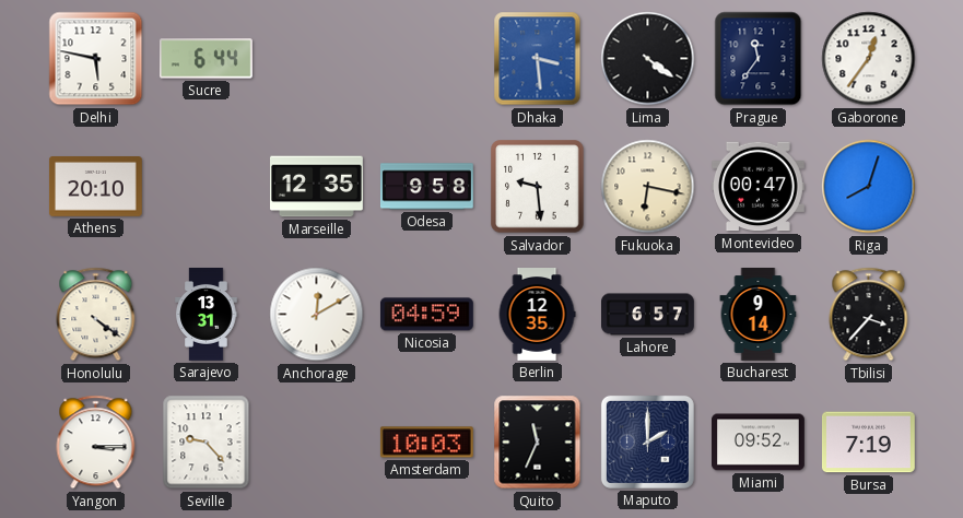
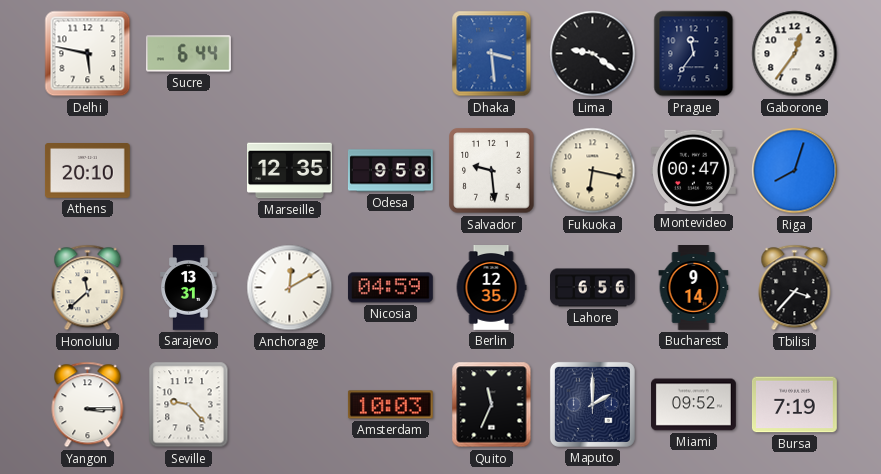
Lima: 4:21 -> 9:21
Honolulu: 4:21 -> 11:38
Lahore: 6:57 -> 6:56
